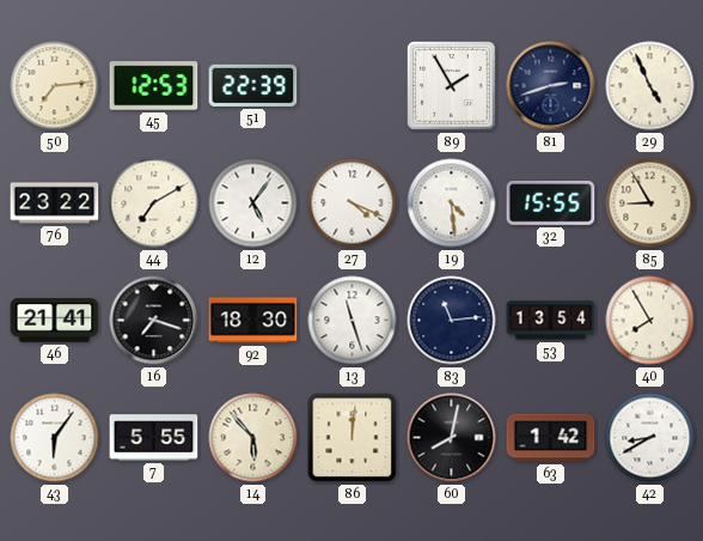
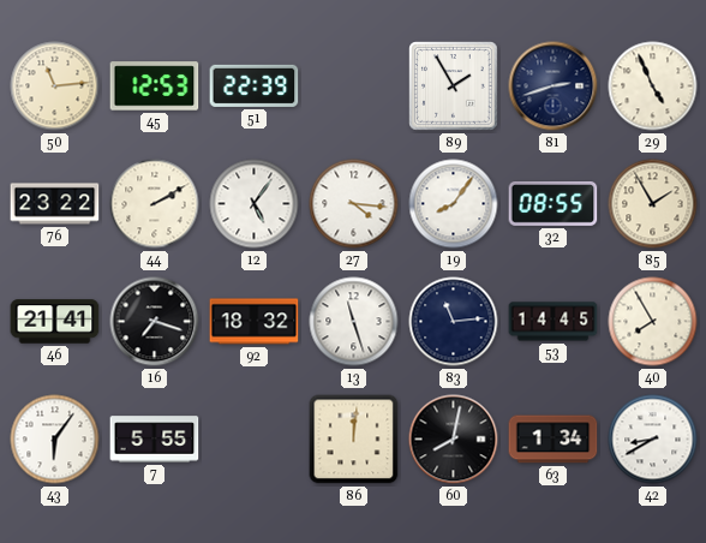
50: 7:14 -> 11:14
44: 7:10 -> 2:10
27: 4:19 -> 4:16
19: 4:29 -> 8:06
32: 15:55 -> 08:55
85: 8:55 -> 1:55
92: 18:30 -> 18:32
53: 13:54 -> 14:45
14: 5:53 -> none
63: 1:42 -> 1:34
